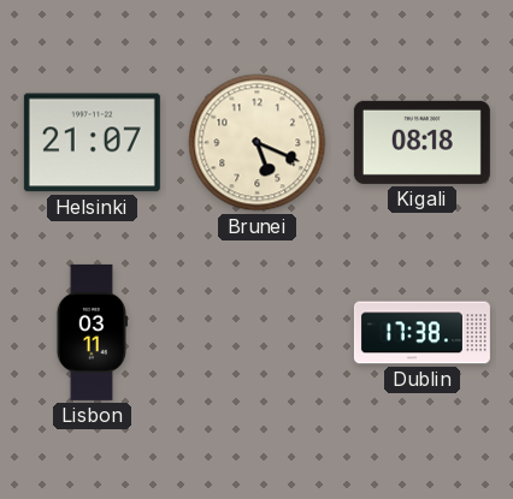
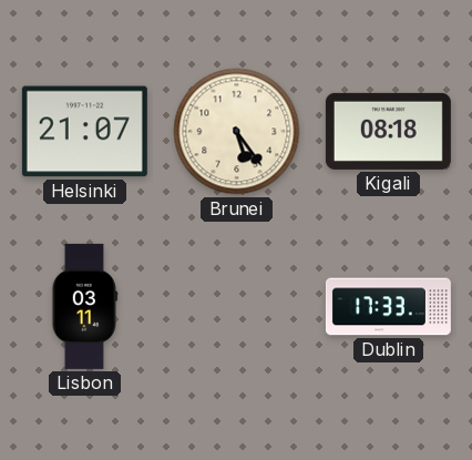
Brunei: 5:19 -> 5:24
Dublin: 17:38 -> 17:33
